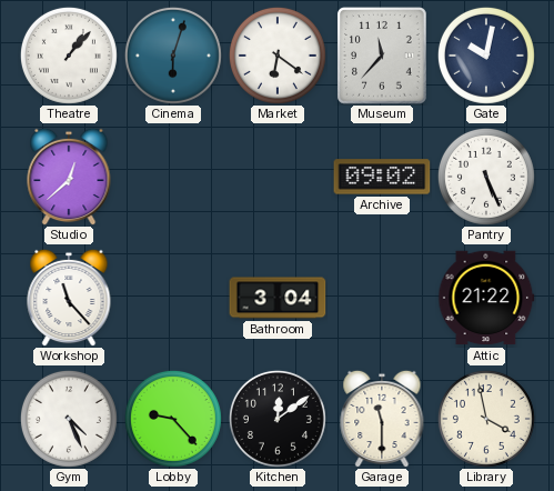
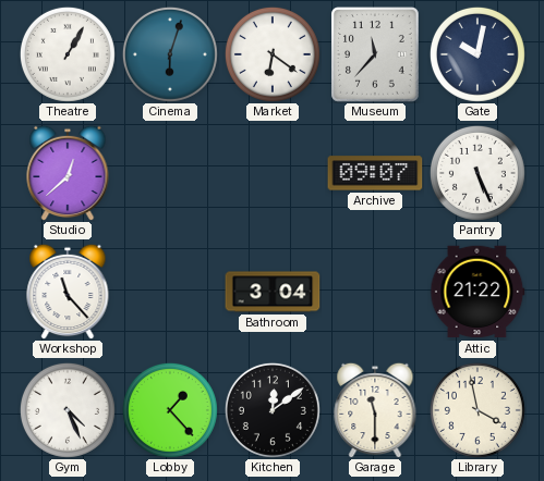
Theatre: 1:07 -> 1:05
Archive: 09:02 -> 09:07
Lobby: 9:23 -> 1:23
